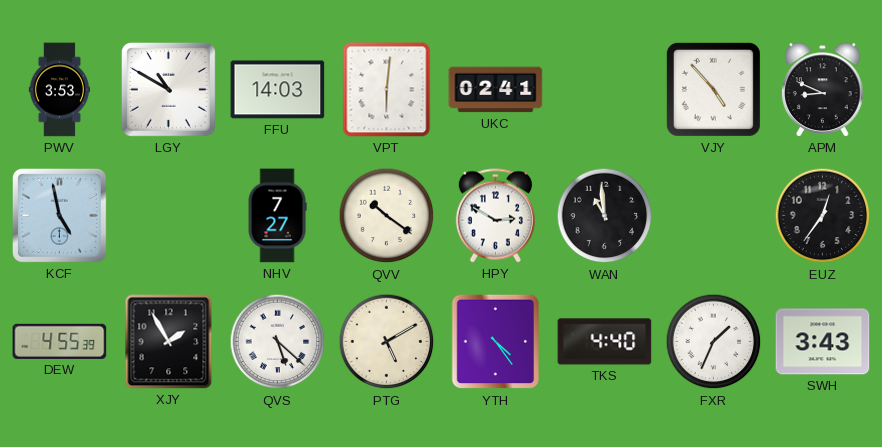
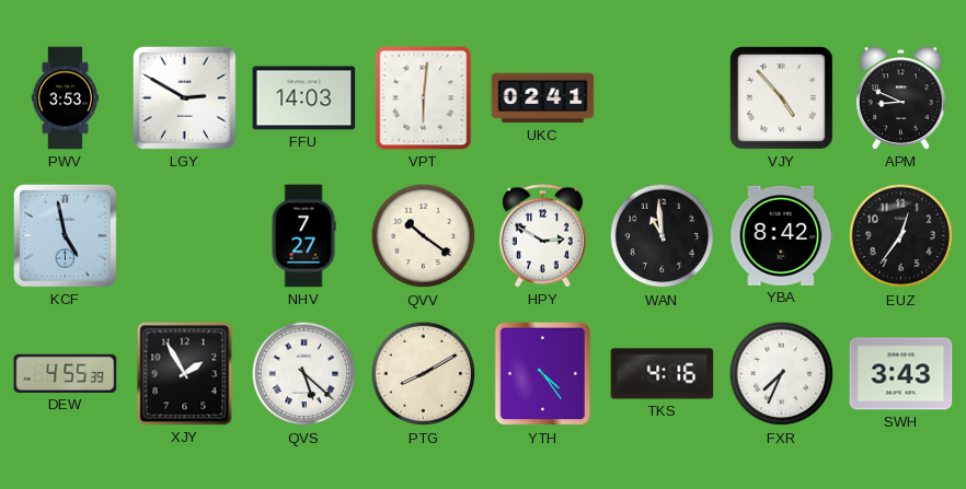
LGY: 10:50 -> 2:50
YBA: none -> 8:42
PTG: 5:10 -> 8:10
TKS: 4:40 -> 4:16
FXR: 1:34 -> 7:34
